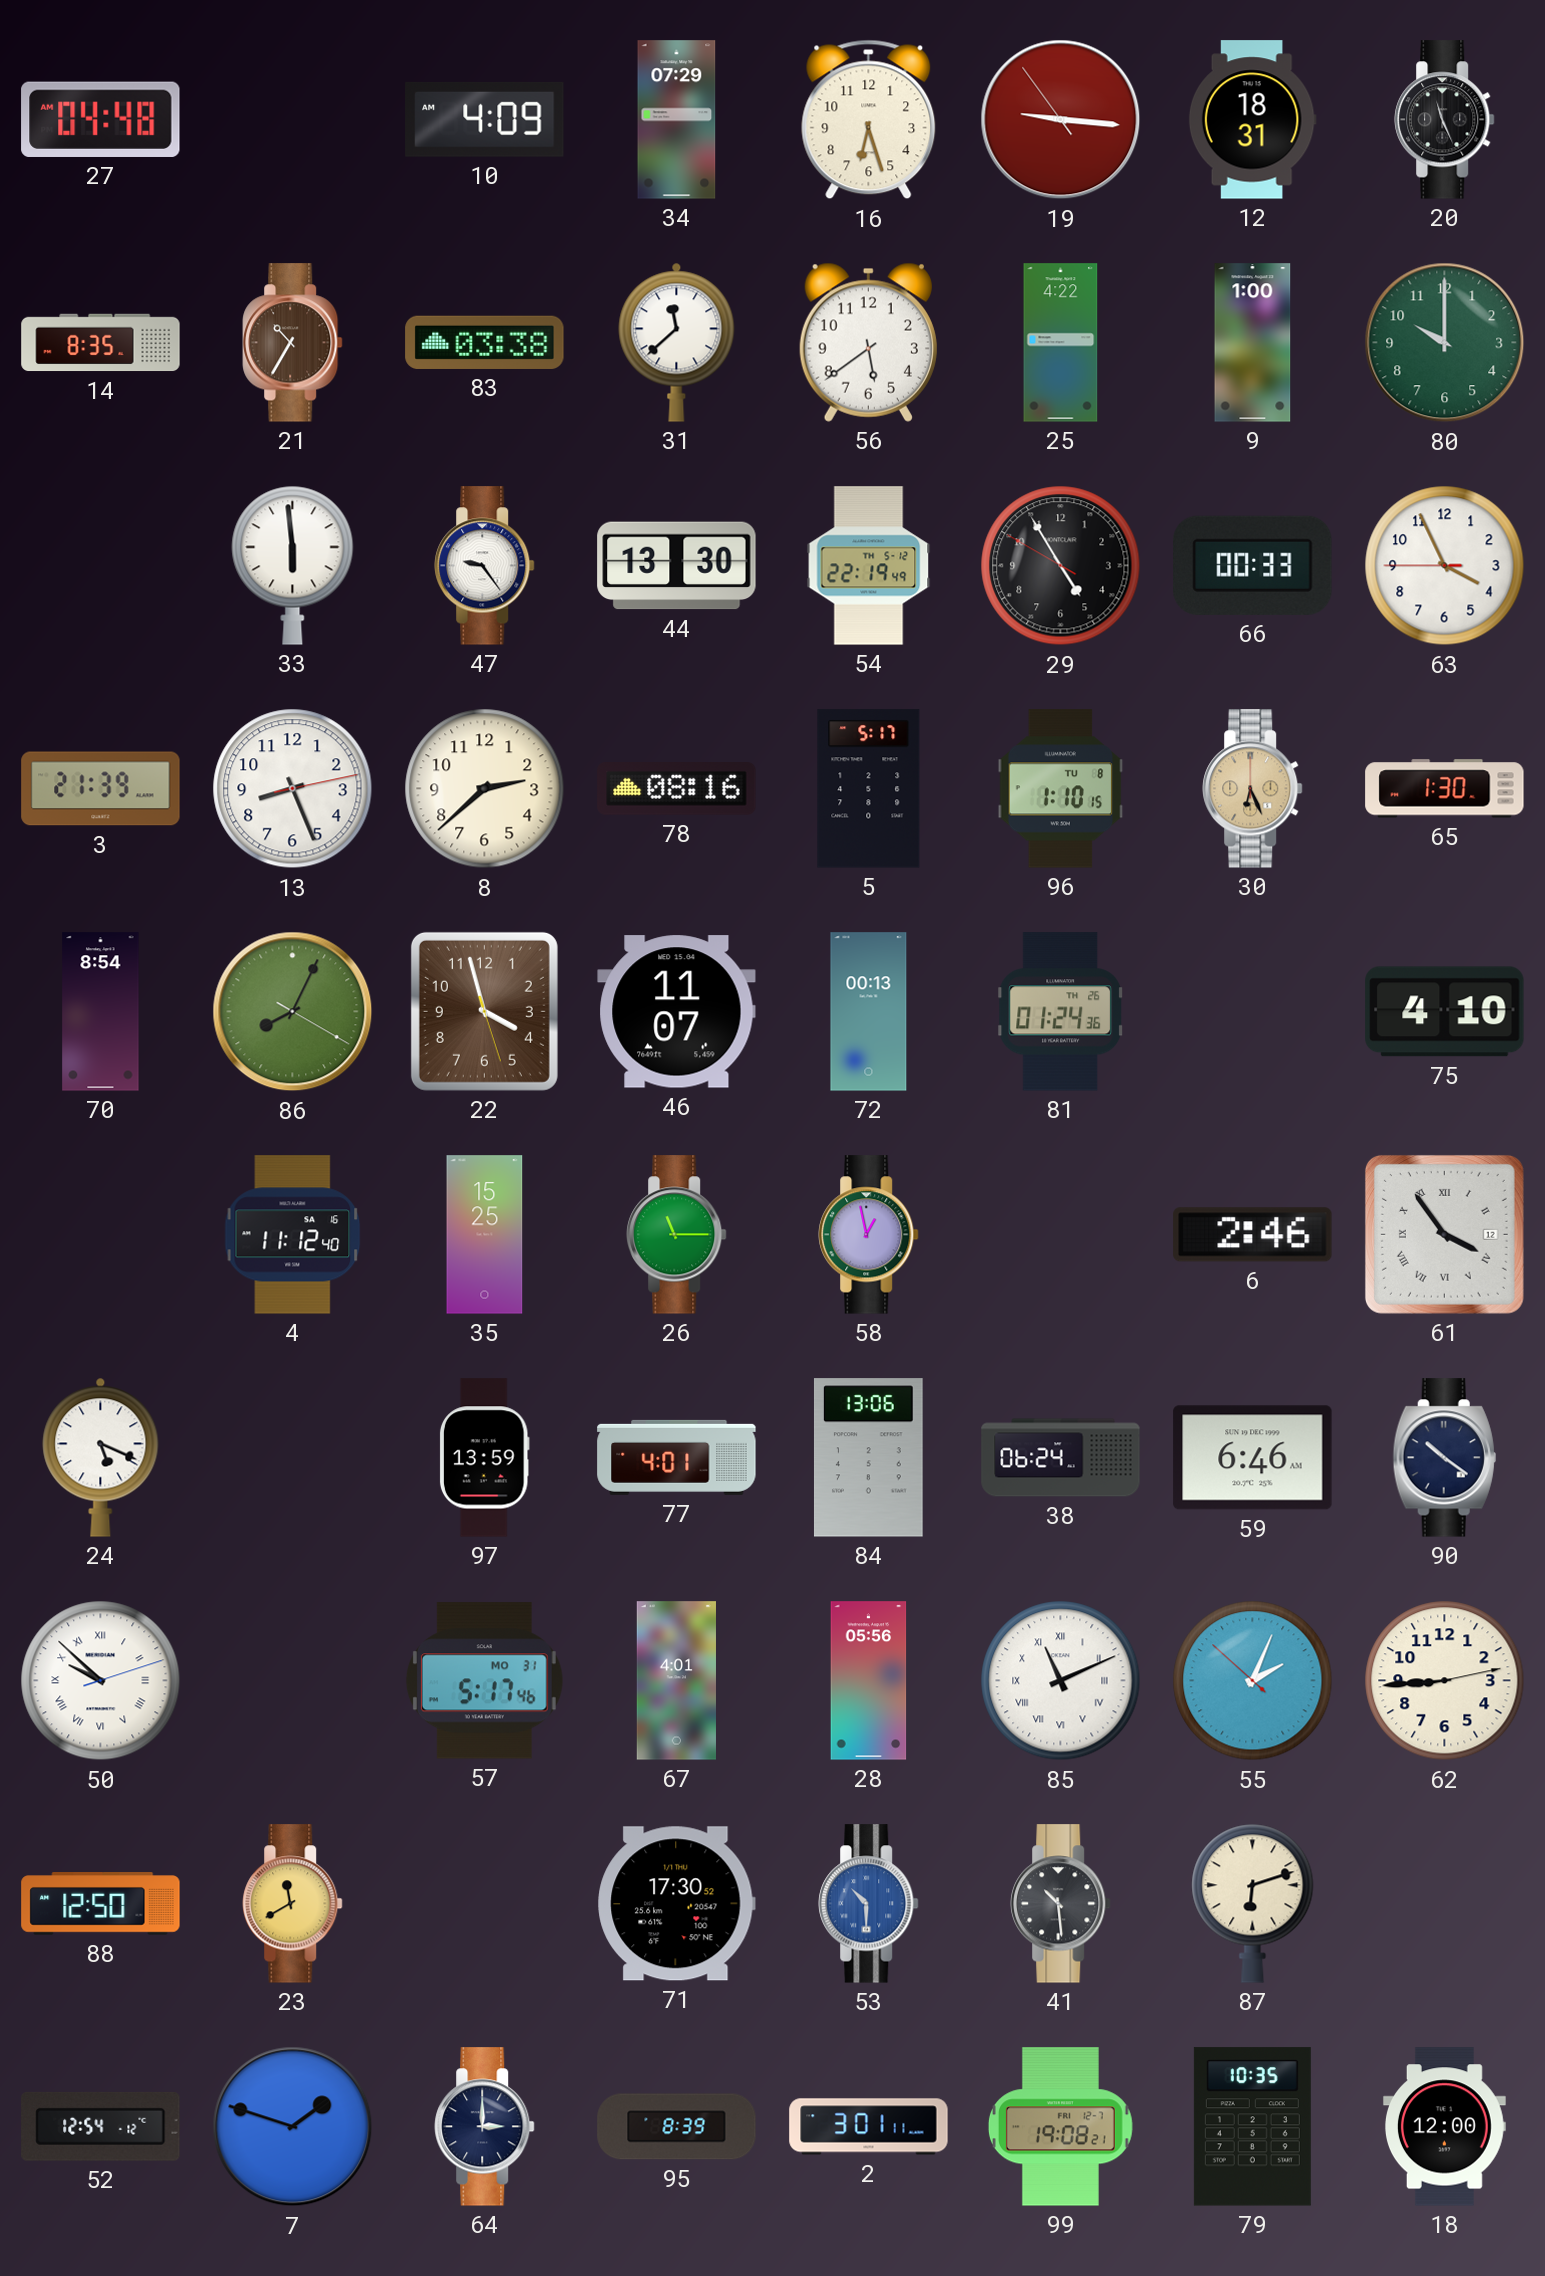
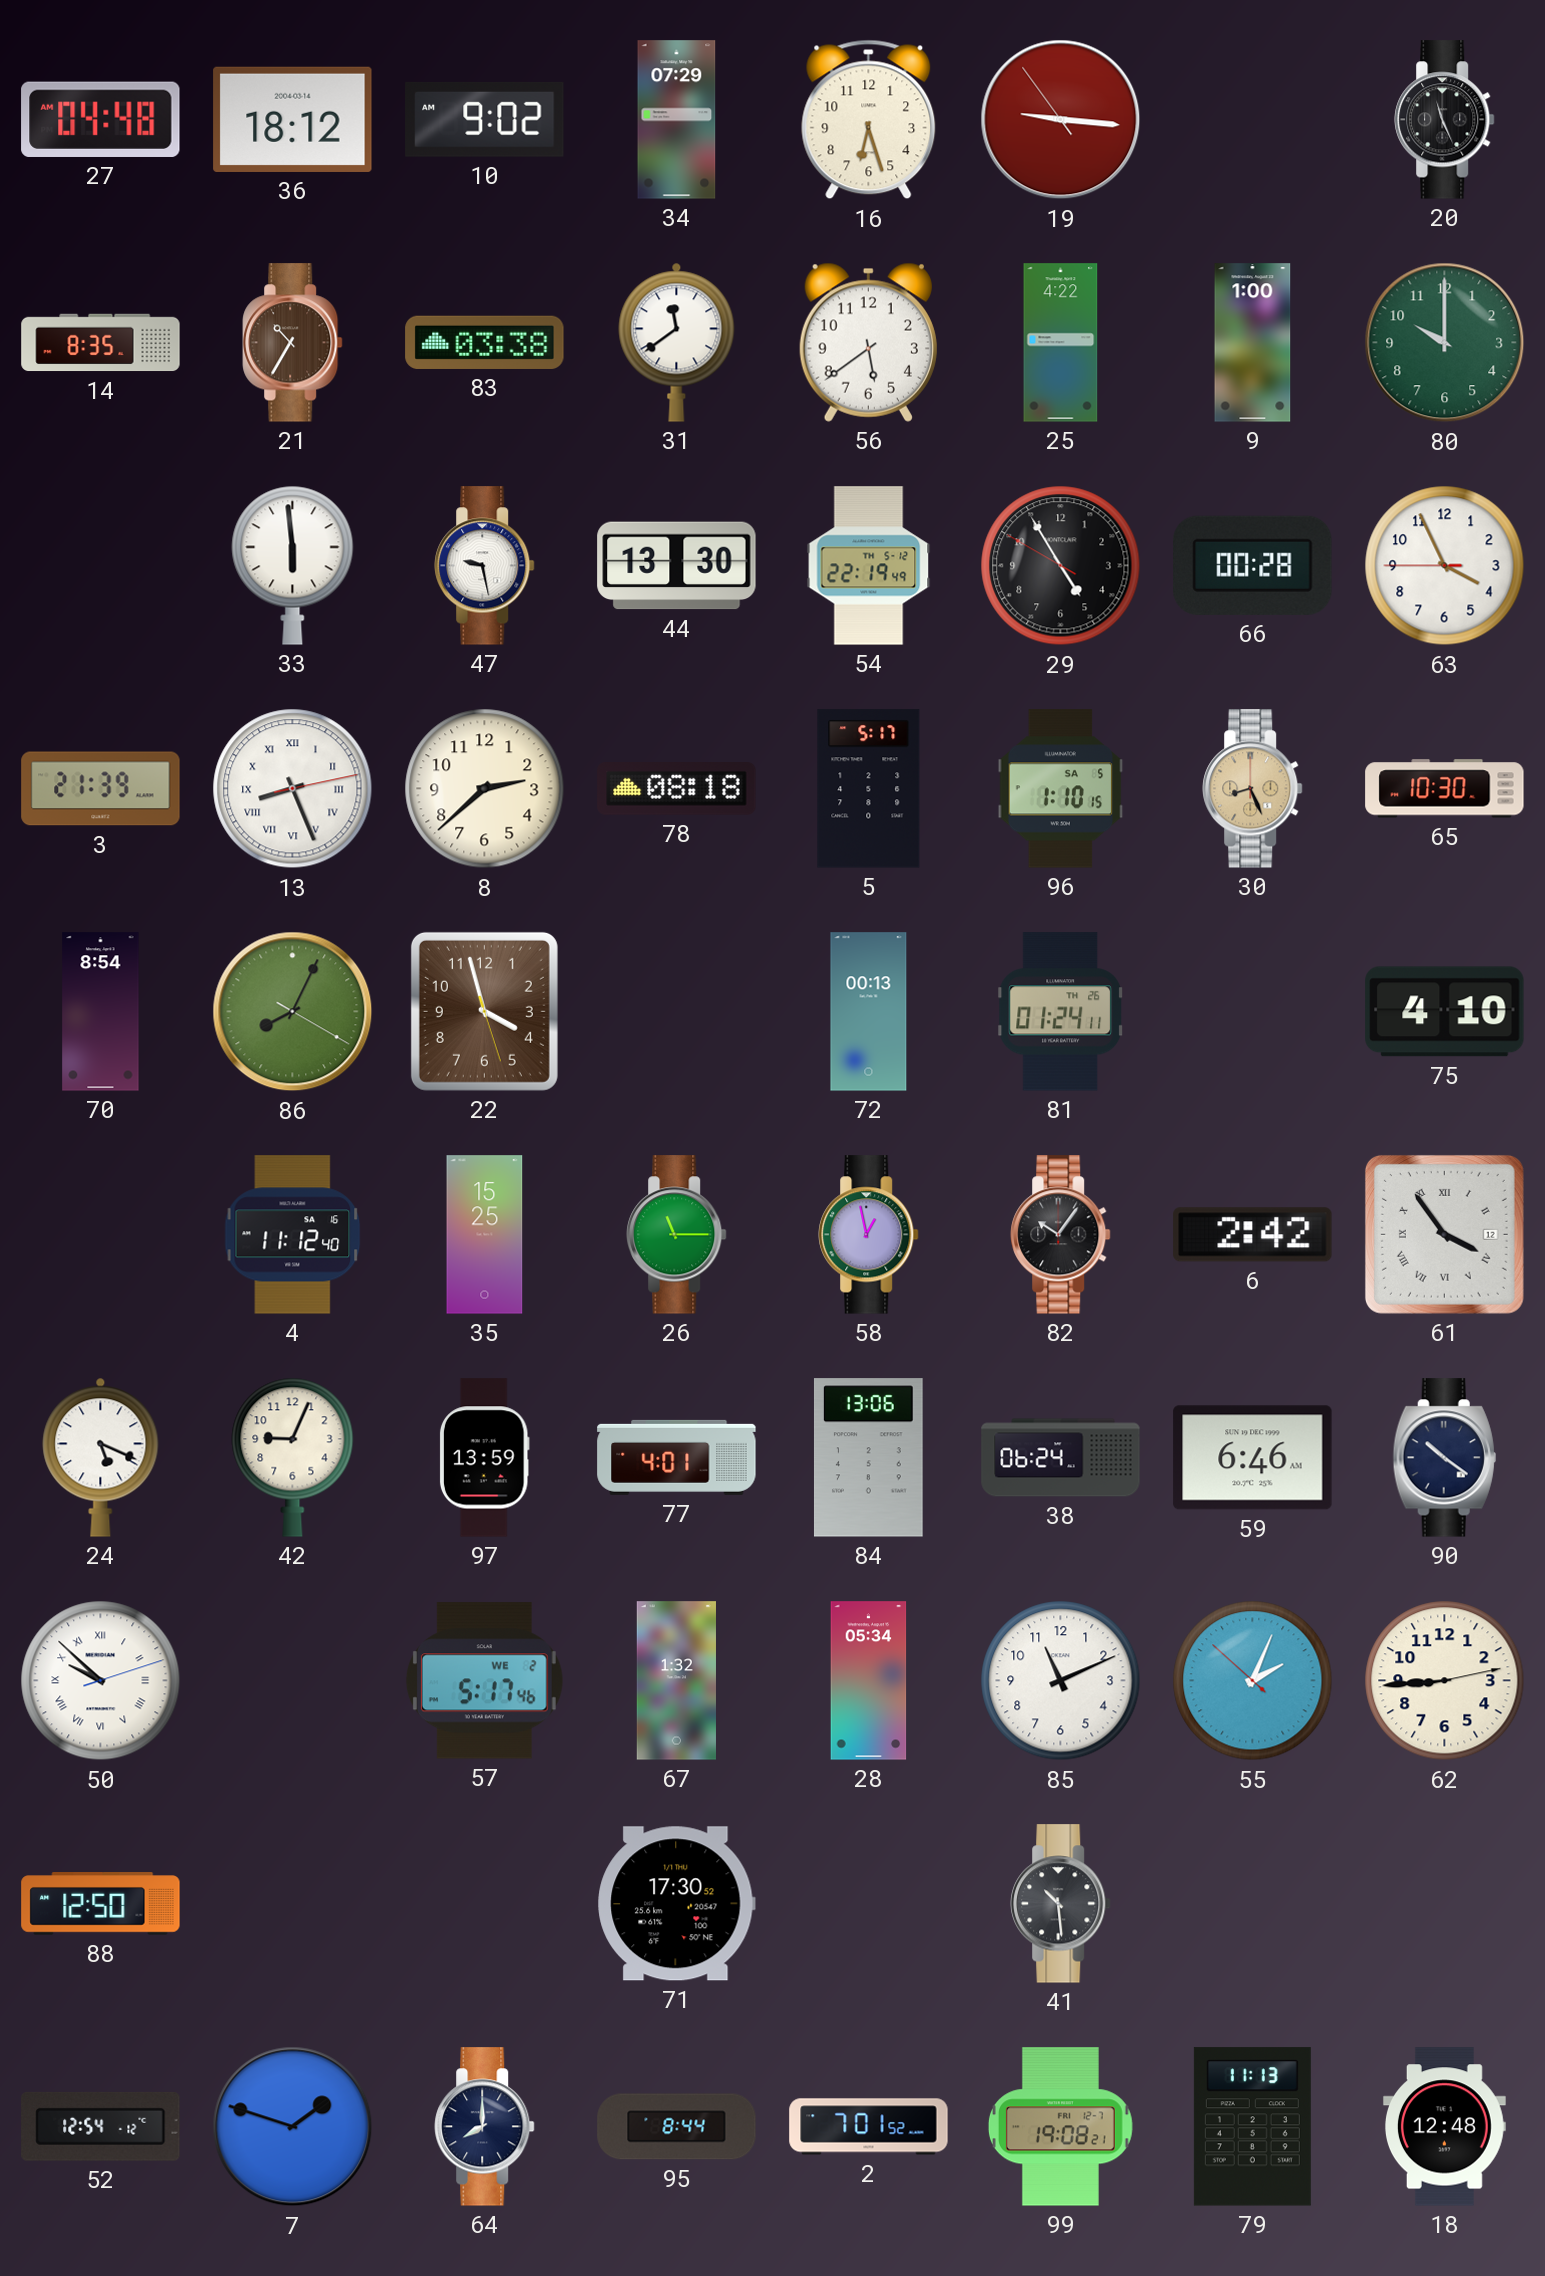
36: none -> 18:12
10: 4:09 -> 9:02
12: 18:31 -> none
31: 11:38 -> 11:39
47: 9:24 -> 9:28
66: 00:33 -> 00:28
13 numerals: Arabic -> Roman
78: 08:16 -> 08:18
96 date: TU 8 -> SA 5
30: 6:26 -> 8:26
65: 1:30 -> 10:30
46: 11:07 -> none
81: 01:24:36 -> 01:24:11
82: none -> 10:06
6: 2:46 -> 2:42
42: none -> 9:04
57 date: MO 31 -> WE 2
67: 4:01 -> 1:32
28: 05:56 -> 05:34
85 numerals: Roman -> Arabic
23: 11:40 -> none
53: 10:30 -> none
87: 6:12 -> none
64: 3:00 -> 8:00
95: 8:39 -> 8:44
2: 3:01 -> 7:01
79: 10:35 -> 11:13
18: 12:00 -> 12:48
